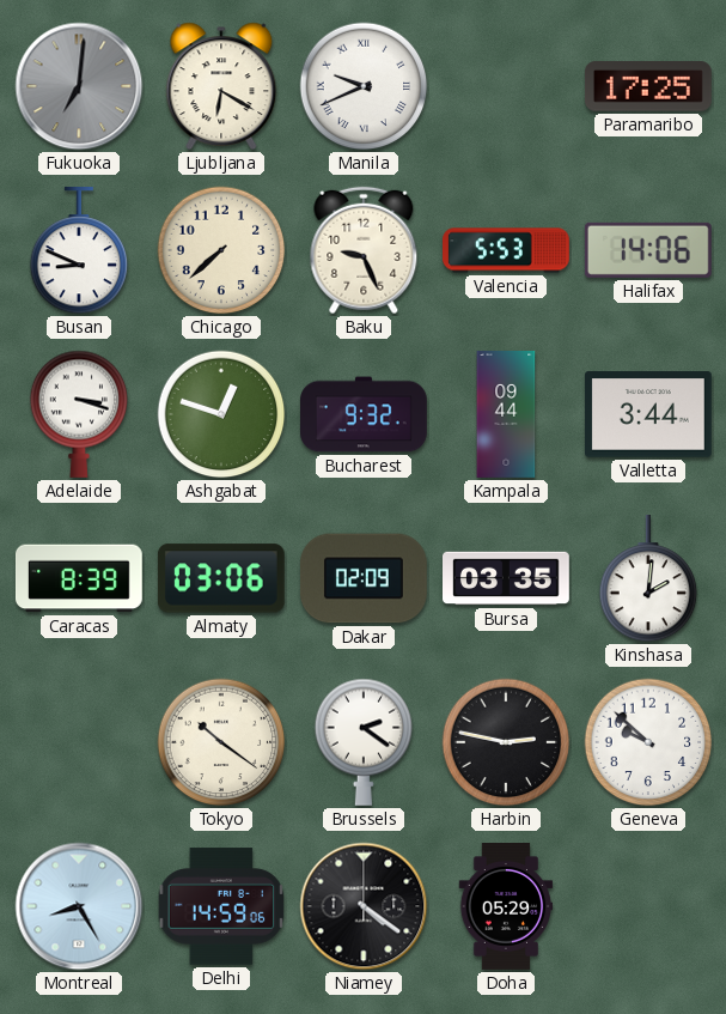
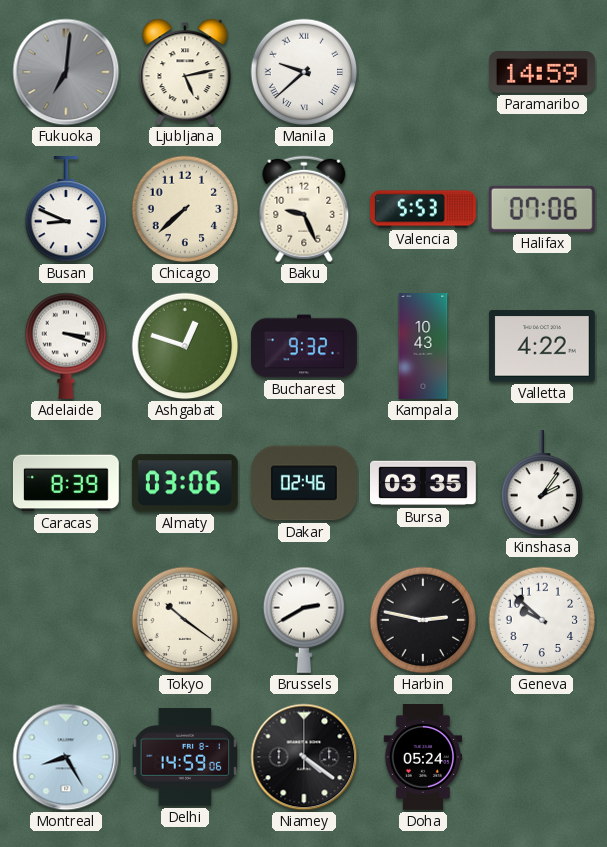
Ljubljana: 6:20 -> 5:13
Manila: 9:41 -> 9:38
Paramaribo: 17:25 -> 14:59
Halifax: 14:06 -> 07:06
Kampala: 09:44 -> 10:43
Valletta: 3:44 -> 4:22
Dakar: 02:09 -> 02:46
Kinshasa: 2:01 -> 2:06
Brussels: 2:21 -> 2:40
Doha: 05:29 -> 05:24
